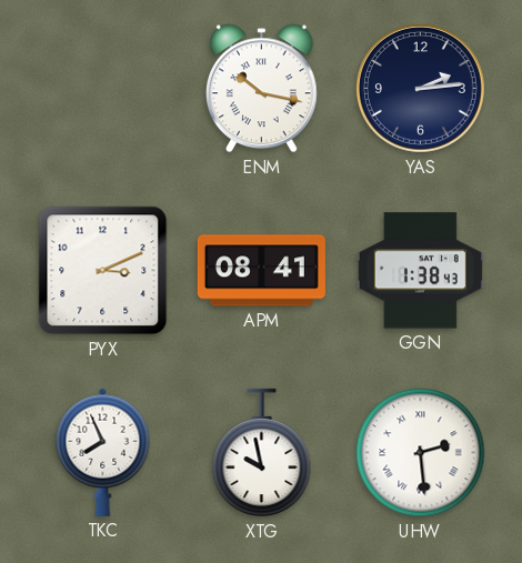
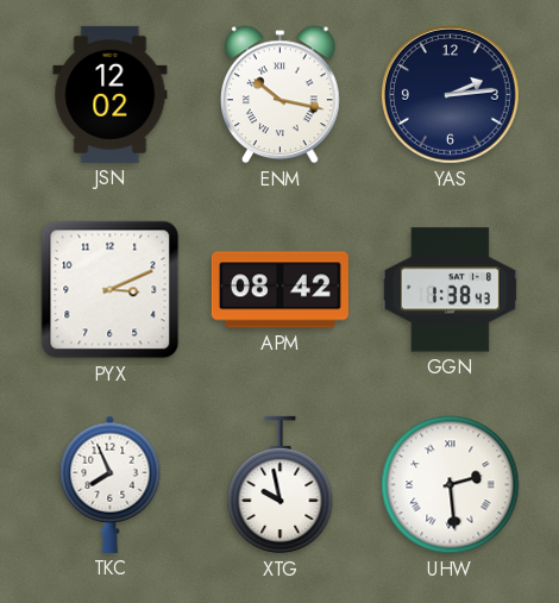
JSN: none -> 12:02
APM: 08:41 -> 08:42
